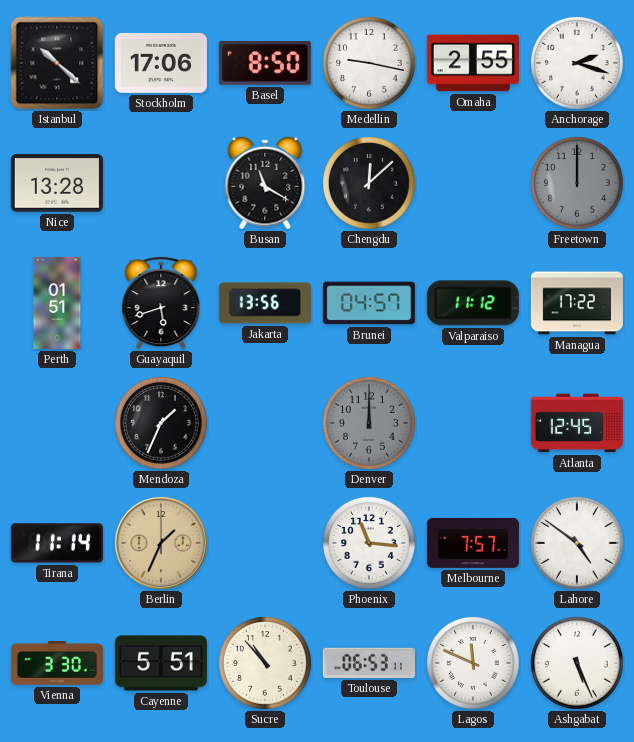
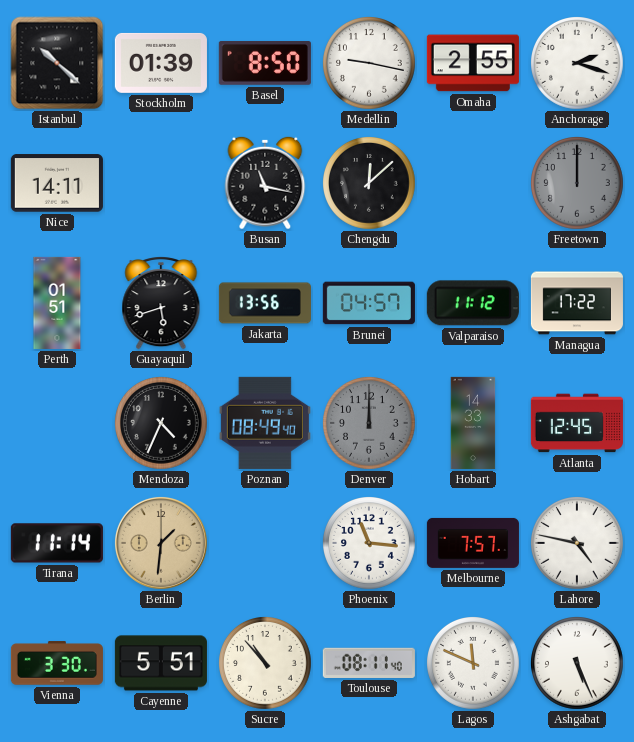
Stockholm: 17:06 -> 01:39
Nice: 13:28 -> 14:11
Busan: 11:20 -> 11:17
Mendoza: 1:34 -> 4:34
Poznan: none -> 08:49
Hobart: none -> 14:33
Berlin: 1:34 -> 1:31
Lahore: 4:51 -> 4:47
Toulouse: 06:53 -> 08:11
